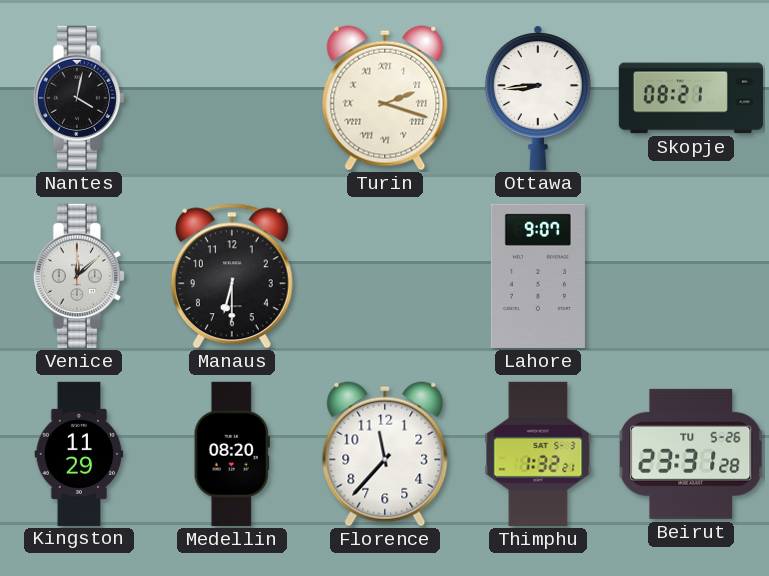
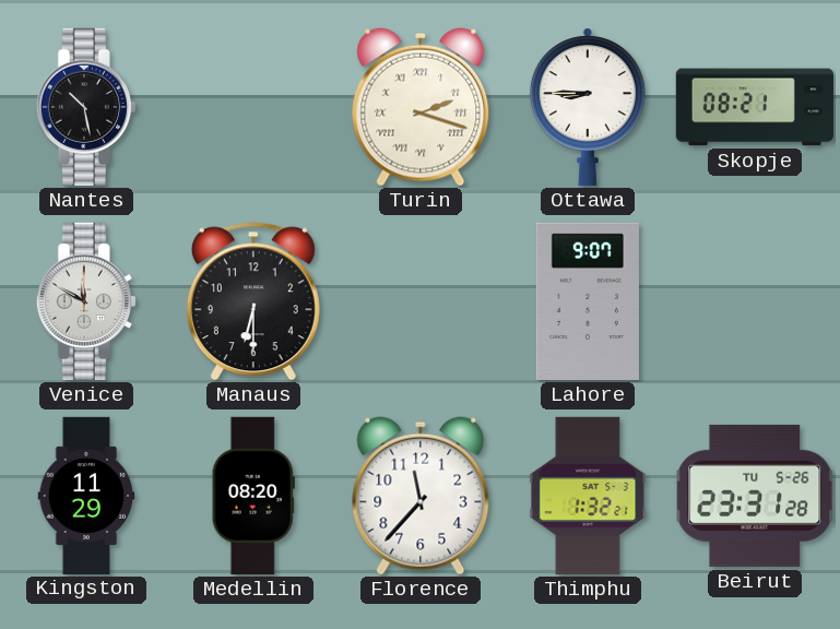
Nantes: 4:02 -> 10:28
Ottawa: 8:44 -> 8:45
Venice: 12:08 -> 11:50
